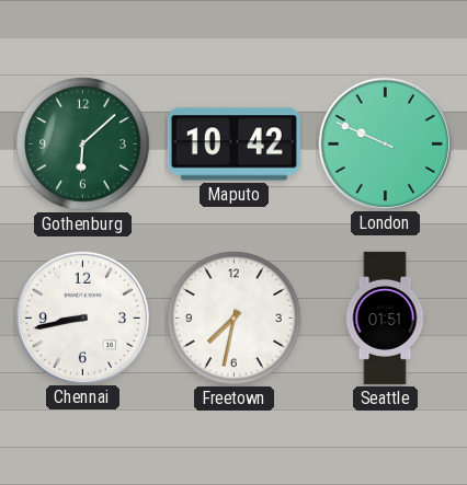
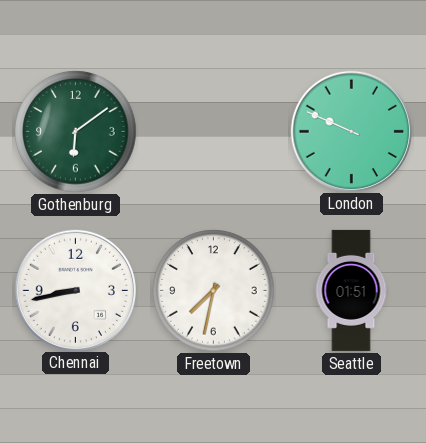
Gothenburg: 6:08 -> 6:09
Maputo: 10:42 -> none
